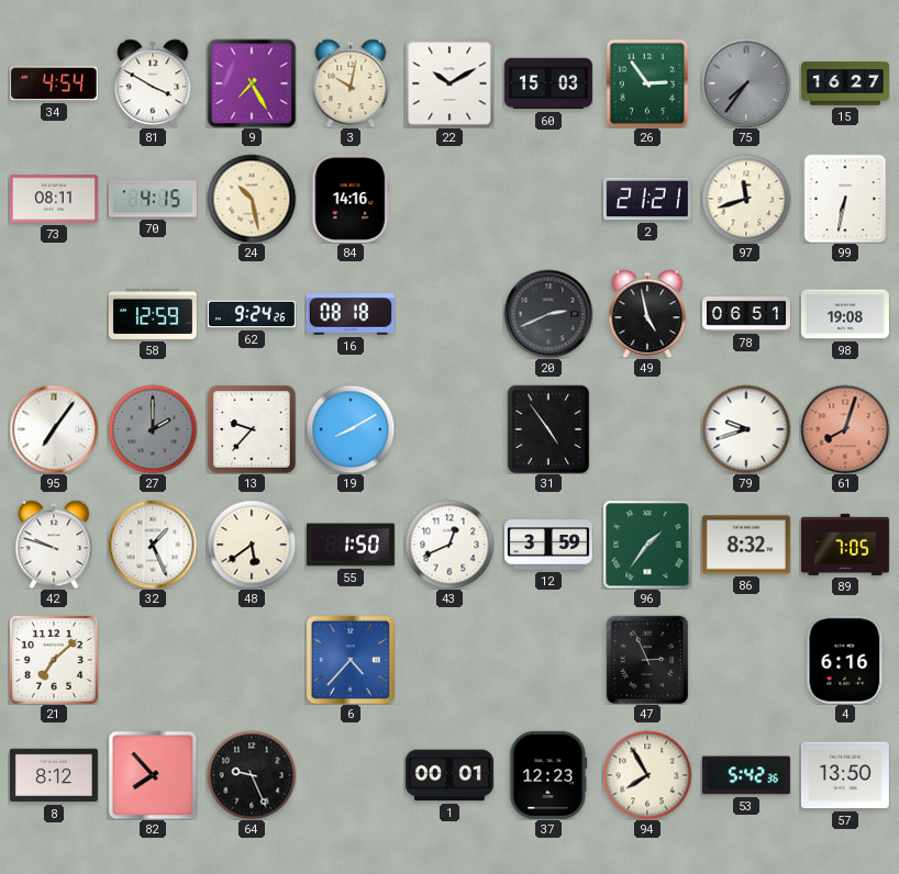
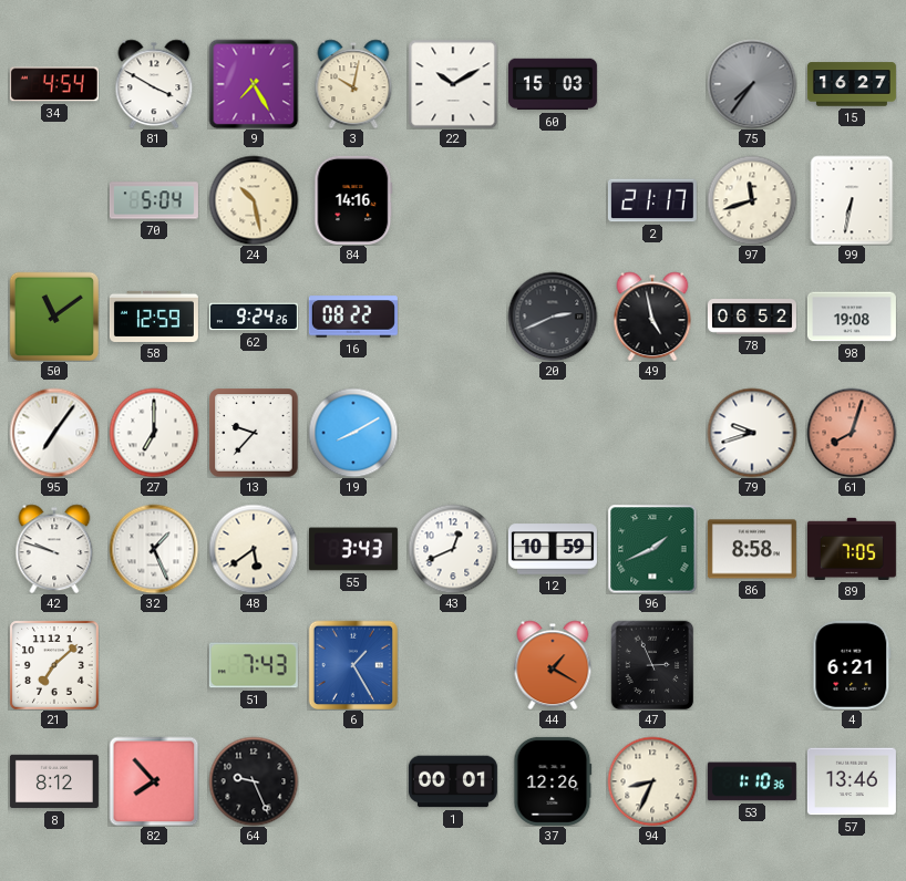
26: 2:54 -> none
73: 08:11 -> none
70: 4:15 -> 5:04
2: 21:21 -> 21:17
50: none -> 11:09
16: 08:18 -> 08:22
78: 06:51 -> 06:52
27: 2:00 -> 7:00
27 dial: grey -> white
31: 4:54 -> none
55: 1:50 -> 3:43
12: 3:59 -> 10:59
96: 1:36 -> 1:41
86: 8:32 -> 8:58
51: none -> 7:43
6: 4:37 -> 1:25
44: none -> 1:20
4: 6:16 -> 6:21
37: 12:23 -> 12:26
94: 7:55 -> 8:34
53: 5:42 -> 1:10
57: 13:50 -> 13:46
